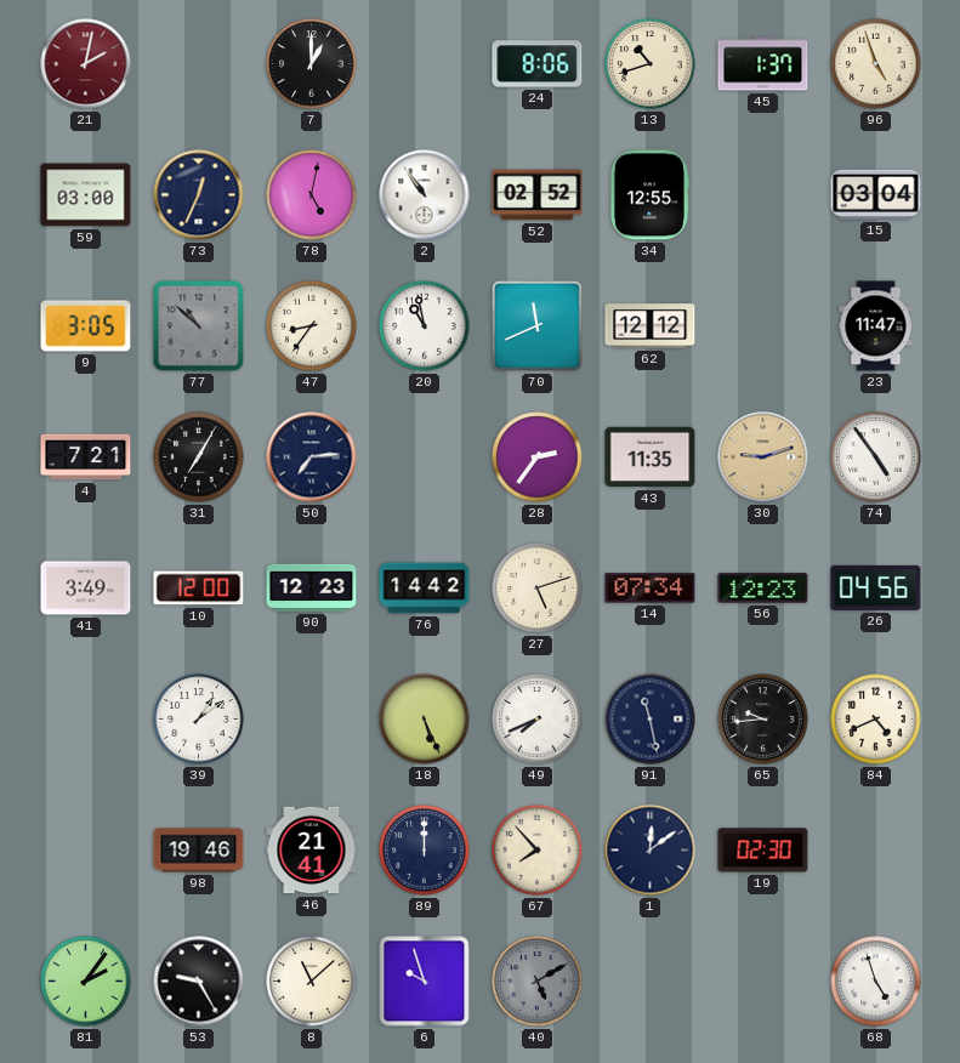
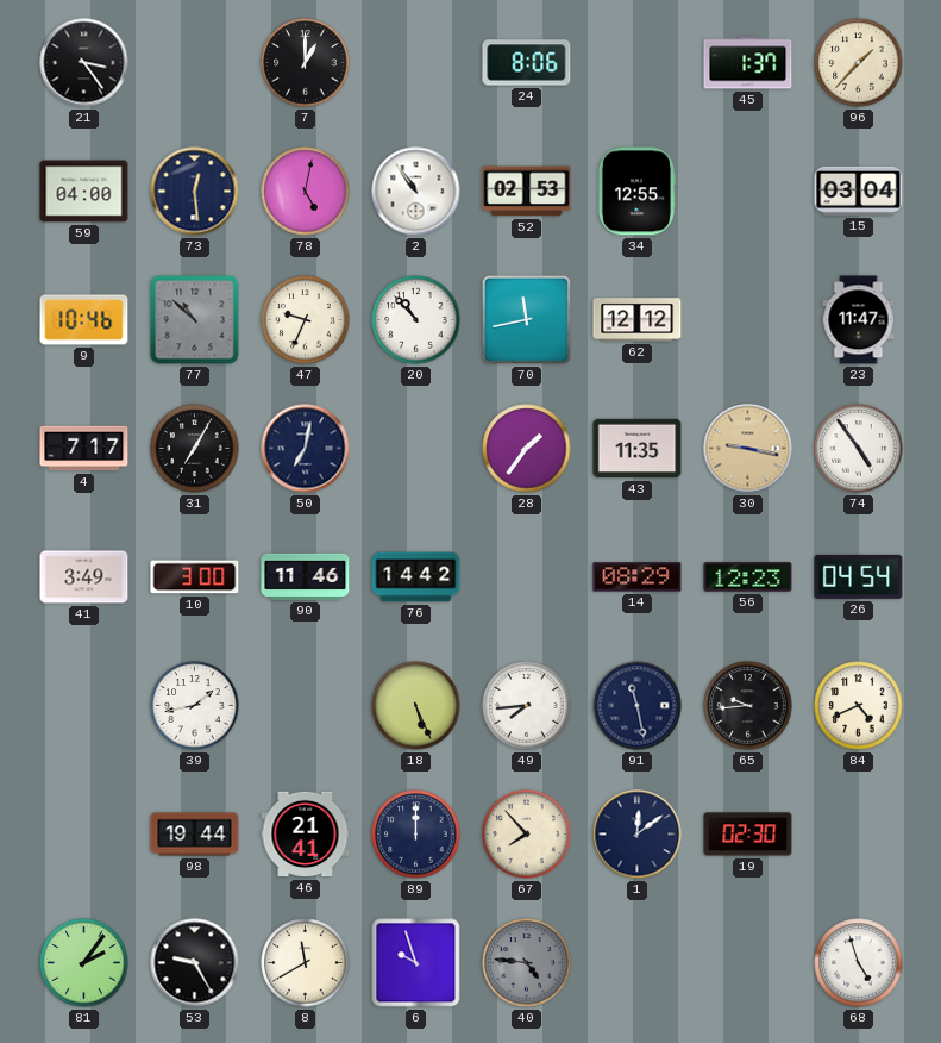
21: 2:02 -> 3:24
21 dial: burgundy -> black
13: 10:42 -> none
96: 4:57 -> 1:37
59: 03:00 -> 04:00
73: 12:34 -> 12:29
52: 02:52 -> 02:53
9: 3:05 -> 10:46
47: 8:36 -> 9:34
20: 10:58 -> 10:53
70: 11:41 -> 11:43
4: 7:21 -> 7:17
50: 7:14 -> 7:02
28: 2:36 -> 1:36
30: 9:12 -> 9:17
10: 12:00 -> 3:00
90: 12:23 -> 11:46
27: 5:12 -> none
14: 07:34 -> 08:29
26: 04:56 -> 04:54
39: 1:09 -> 1:43
49: 7:41 -> 7:44
98: 19:46 -> 19:44
8: 11:08 -> 11:40
40: 5:10 -> 4:46
